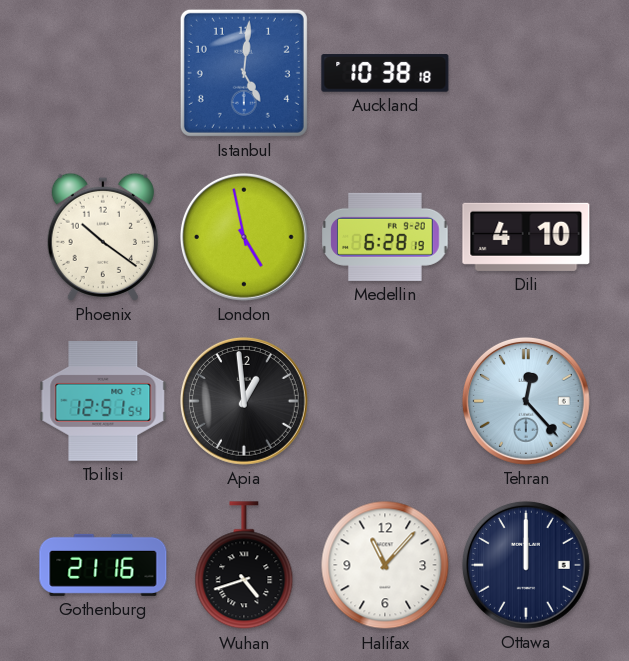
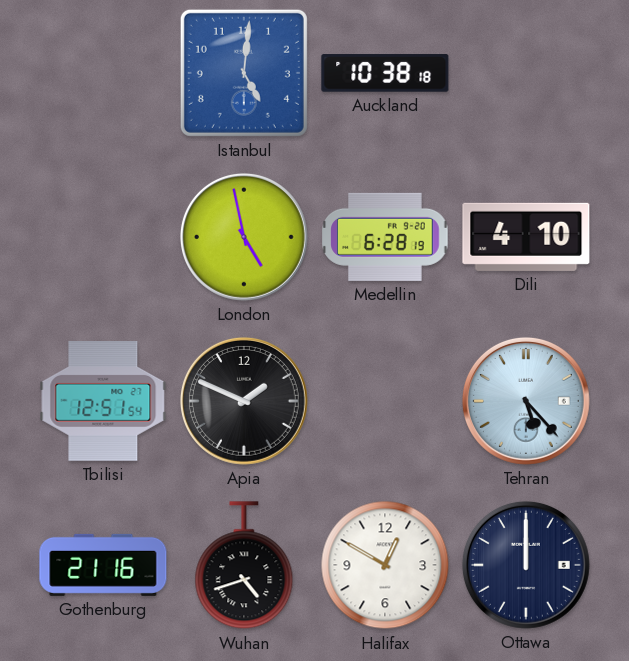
Phoenix: 10:21 -> none
Apia: 12:59 -> 1:49
Tehran: 12:23 -> 5:23
Halifax: 11:07 -> 12:50
